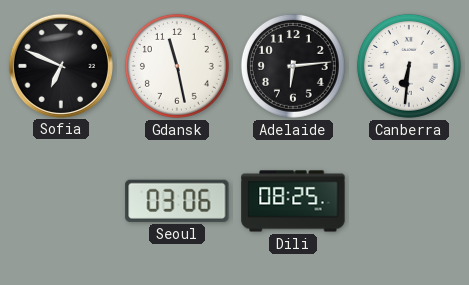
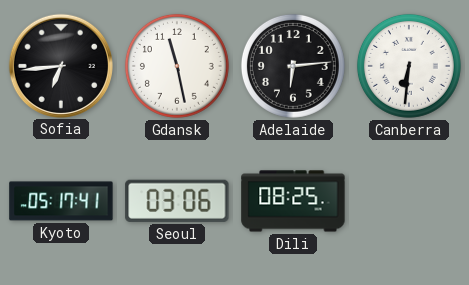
Sofia: 6:49 -> 6:44
Kyoto: none -> 05:17
